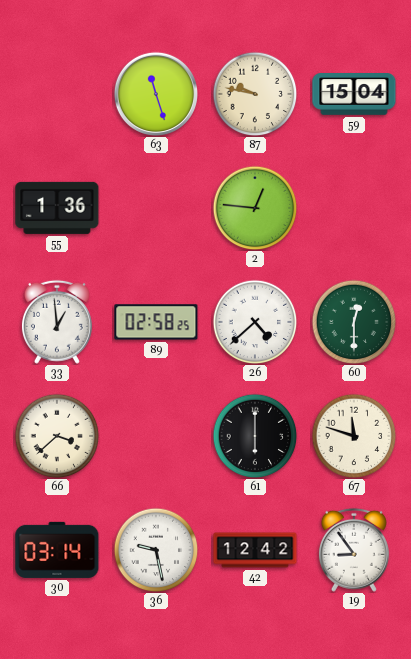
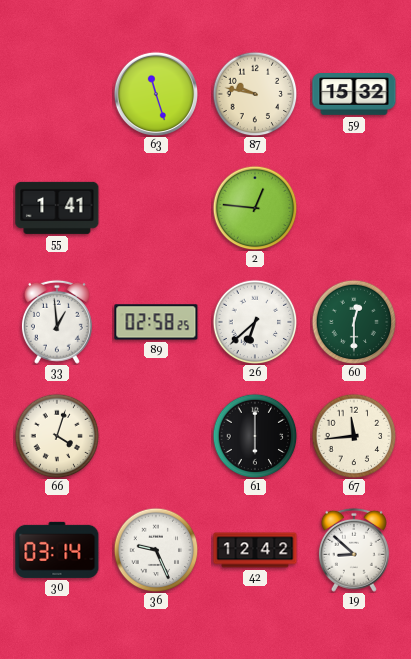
59: 15:04 -> 15:32
55: 1:36 -> 1:41
26: 4:38 -> 6:38
66: 3:38 -> 4:03
67: 11:48 -> 11:44
36: 9:28 -> 9:26
19: 8:54 -> 8:52
